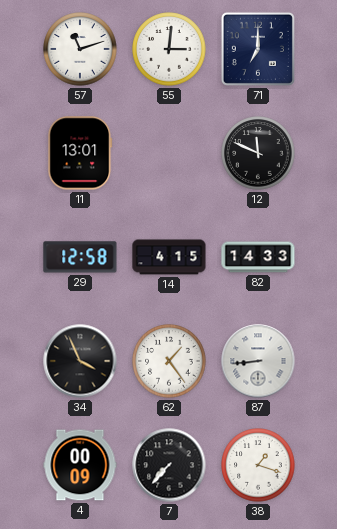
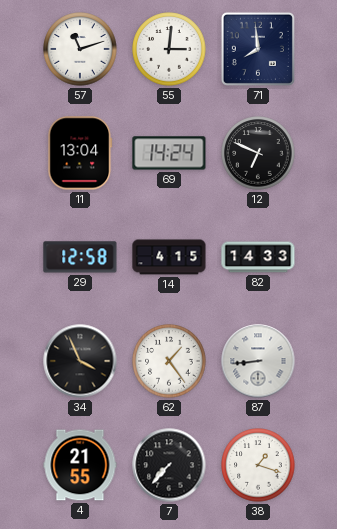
71: 7:00 -> 7:59
11: 13:01 -> 13:04
69: none -> 14:24
12: 11:49 -> 6:49
4: 00:09 -> 21:55
